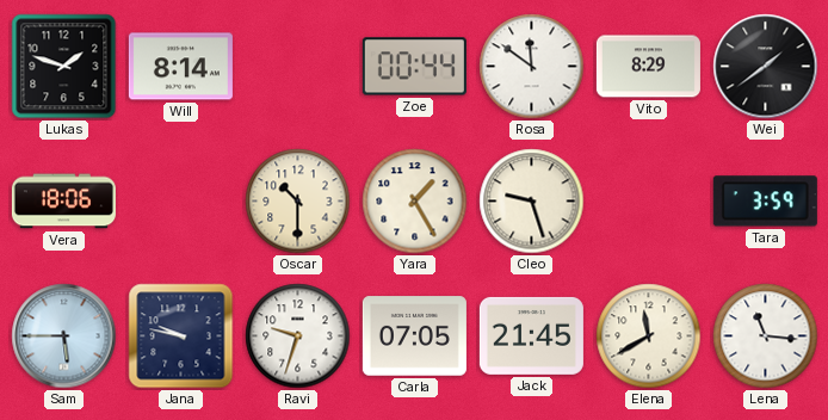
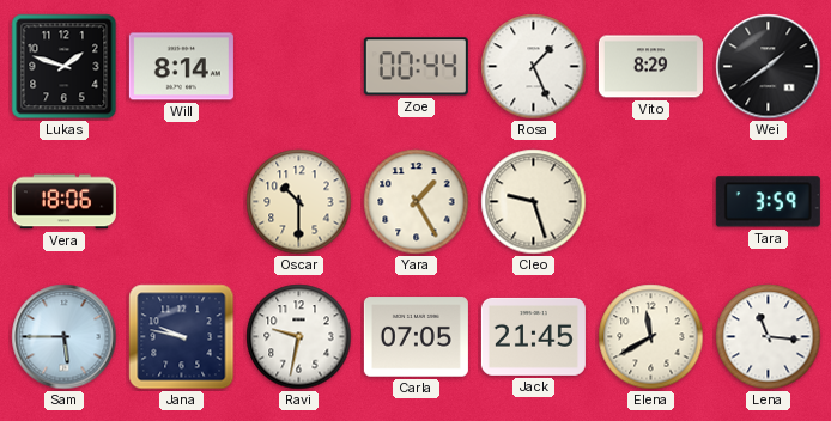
Rosa: 11:51 -> 1:26
Ravi: 9:33 -> 9:32
